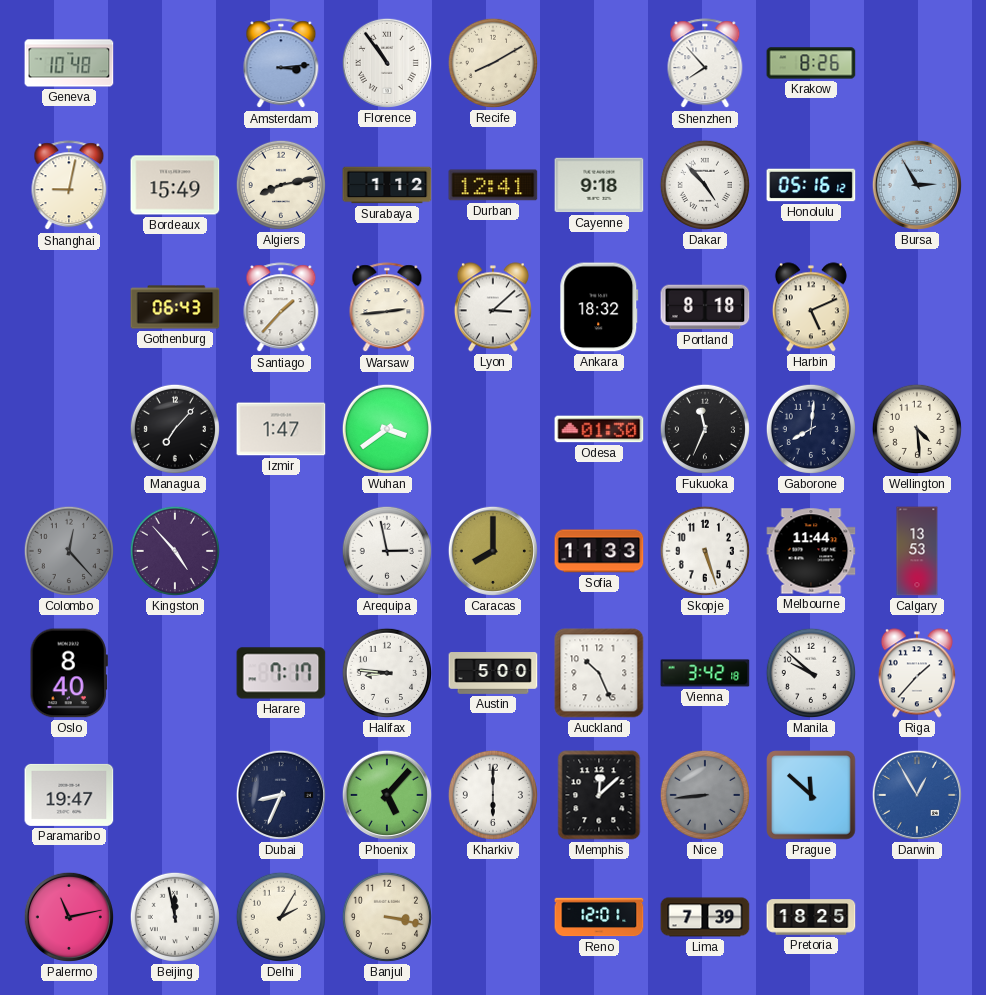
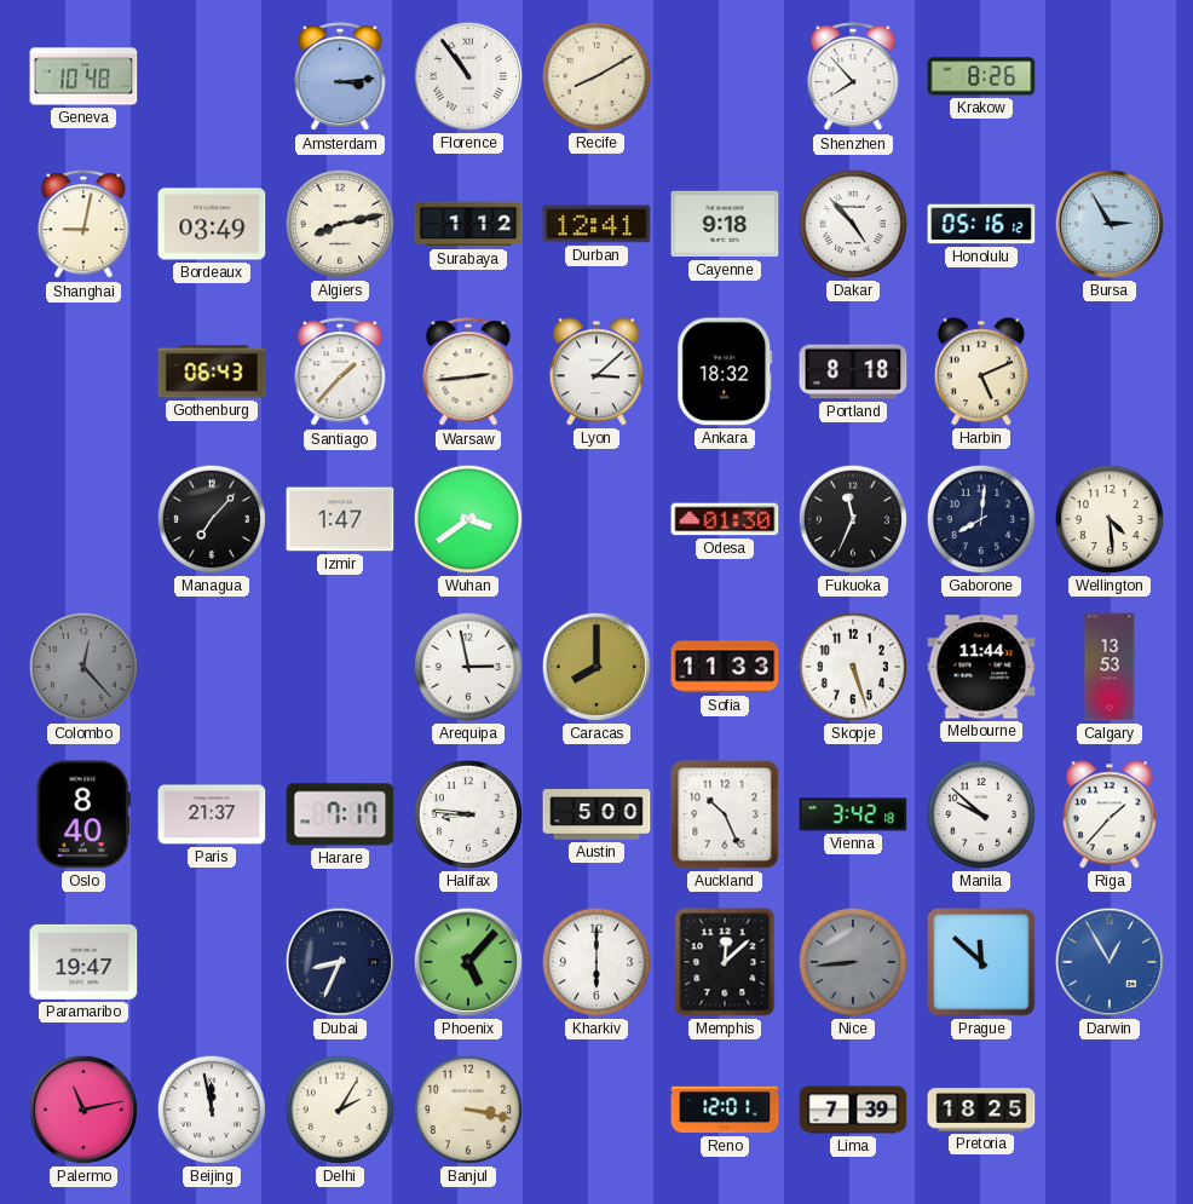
Bordeaux: 15:49 -> 03:49
Kingston: 4:53 -> none
Paris: none -> 21:37
